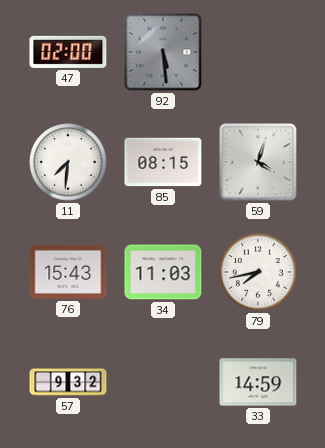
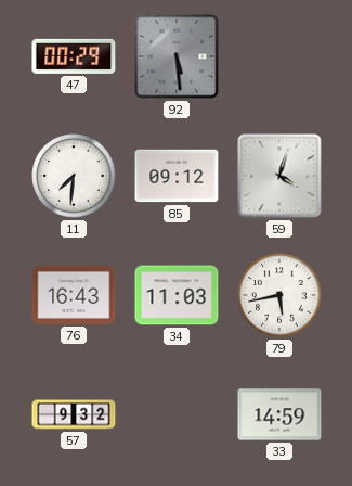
47: 02:00 -> 00:29
85: 08:15 -> 09:12
76: 15:43 -> 16:43
79: 7:43 -> 5:43
